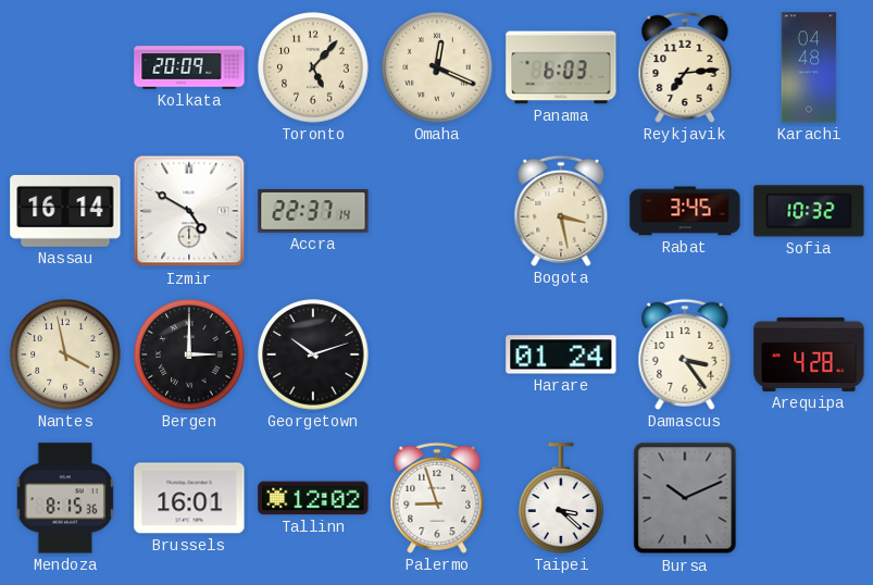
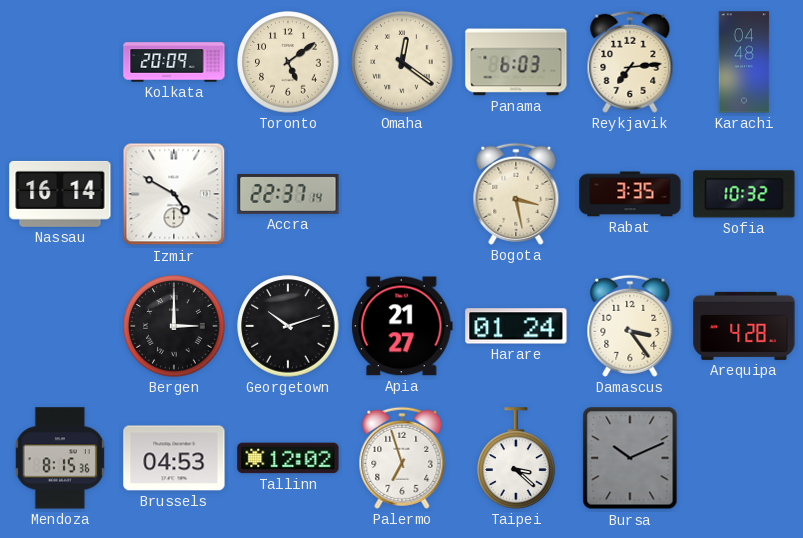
Toronto: 5:07 -> 5:09
Omaha: 12:19 -> 12:21
Rabat: 3:45 -> 3:35
Nantes: 3:58 -> none
Apia: none -> 21:27
Brussels: 16:01 -> 04:53
Palermo: 8:57 -> 6:57
